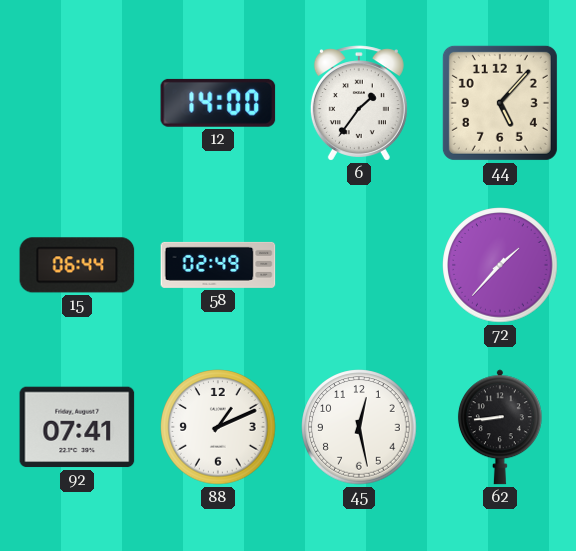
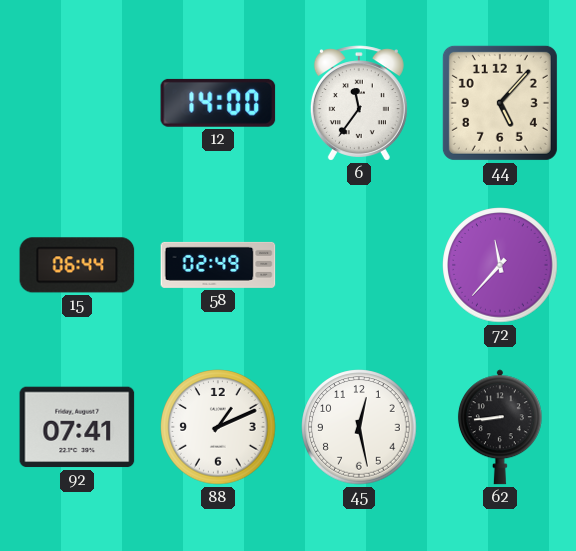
6: 1:36 -> 11:36
72: 1:37 -> 11:37
